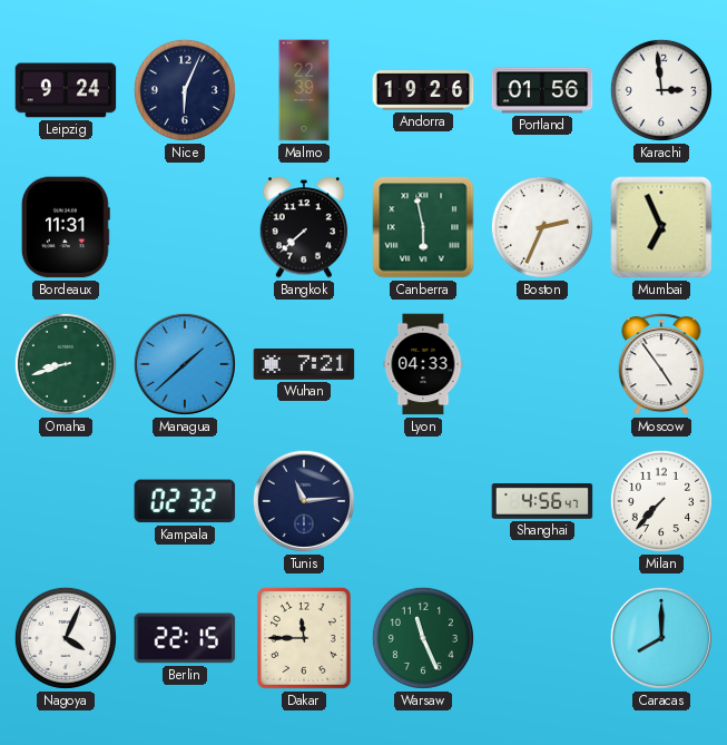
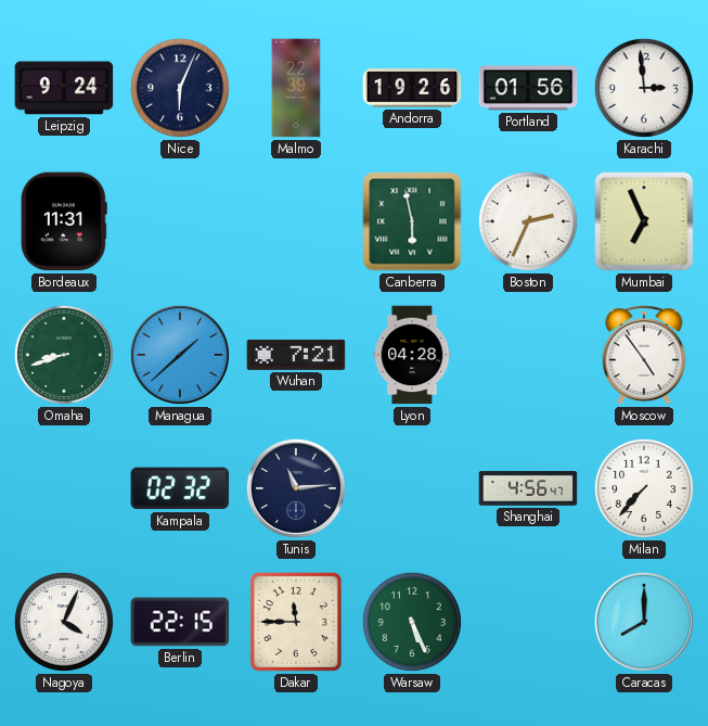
Bangkok: 7:38 -> none
Lyon: 04:33 -> 04:28
Warsaw: 11:26 -> 5:26
